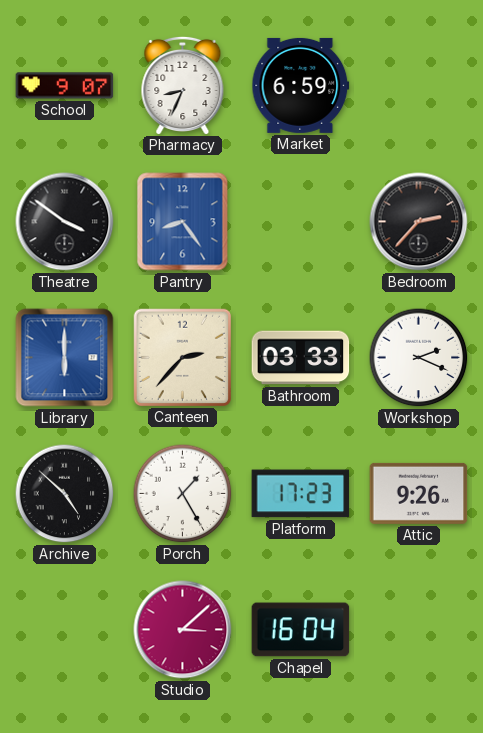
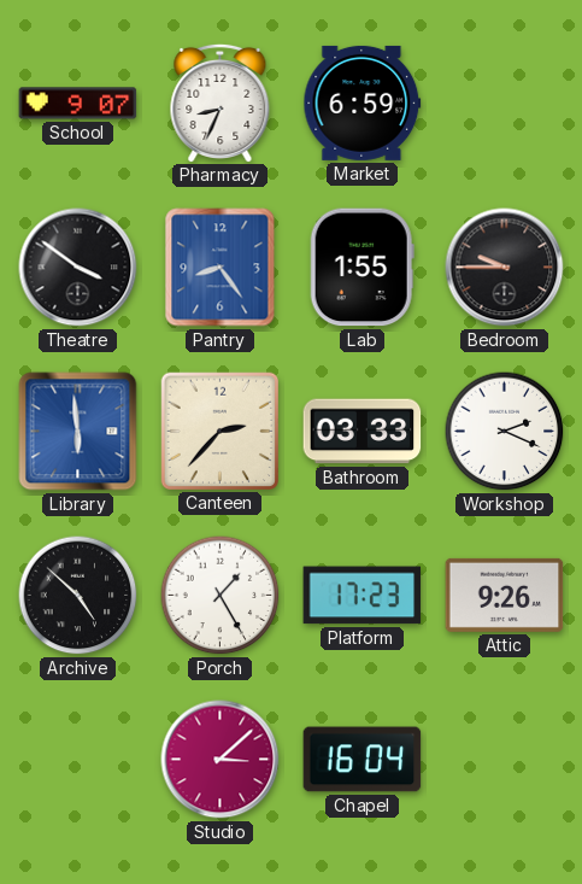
Lab: none -> 1:55
Bedroom: 2:37 -> 9:45
Library: 6:00 -> 5:59
